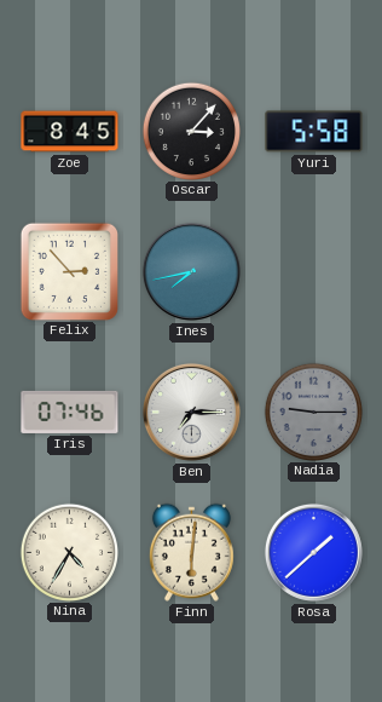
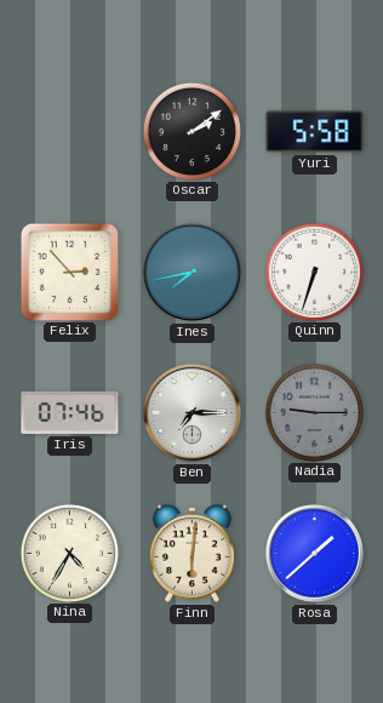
Zoe: 8:45 -> none
Oscar: 3:07 -> 2:09
Quinn: none -> 6:33
